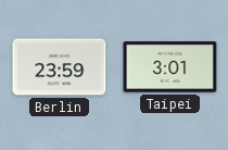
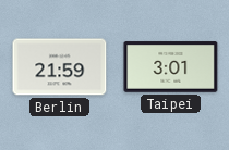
Berlin: 23:59 -> 21:59
